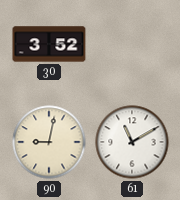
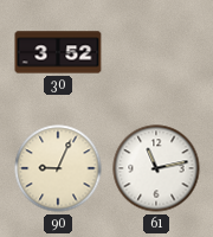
90: 9:02 -> 9:04
61: 11:10 -> 11:13
